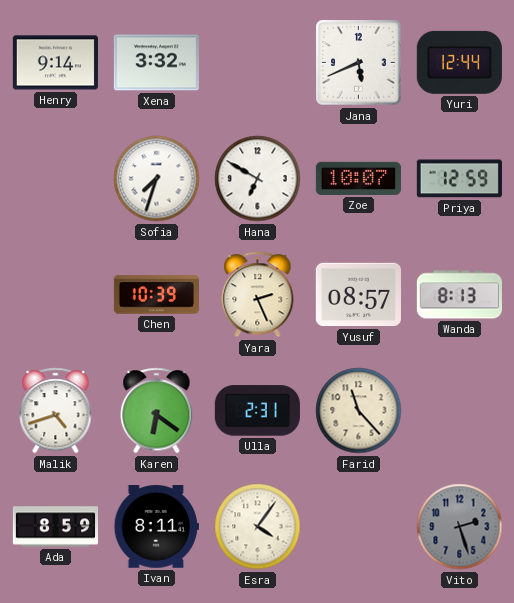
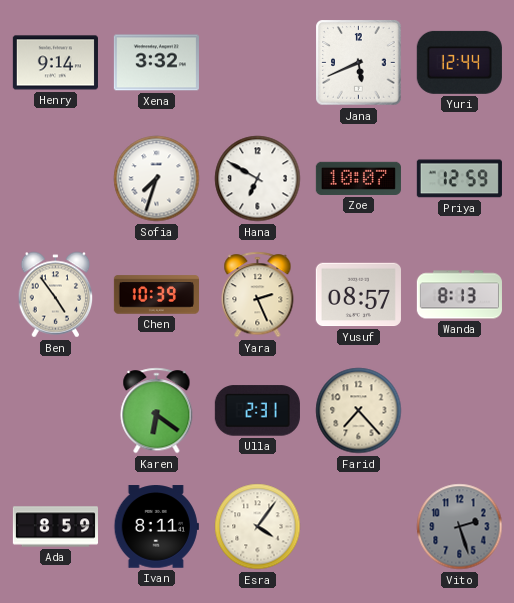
Ben: none -> 4:54
Malik: 4:42 -> none
Farid: 11:23 -> 7:23
